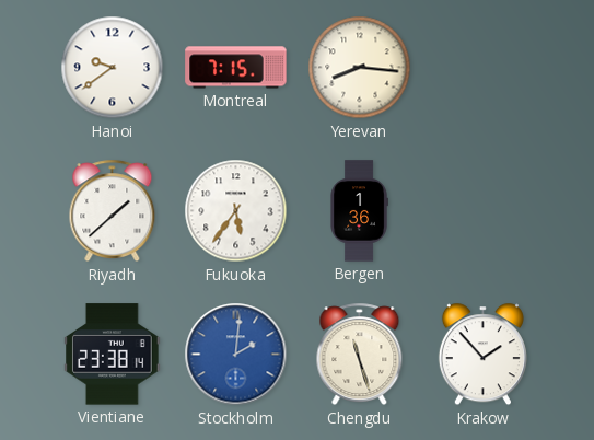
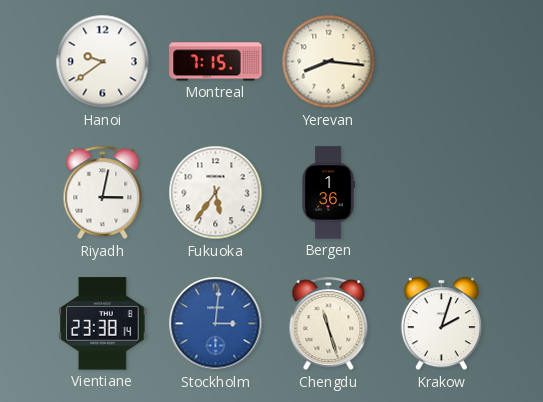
Riyadh: 1:38 -> 3:02
Stockholm: 2:01 -> 3:01
Krakow: 1:53 -> 2:03
